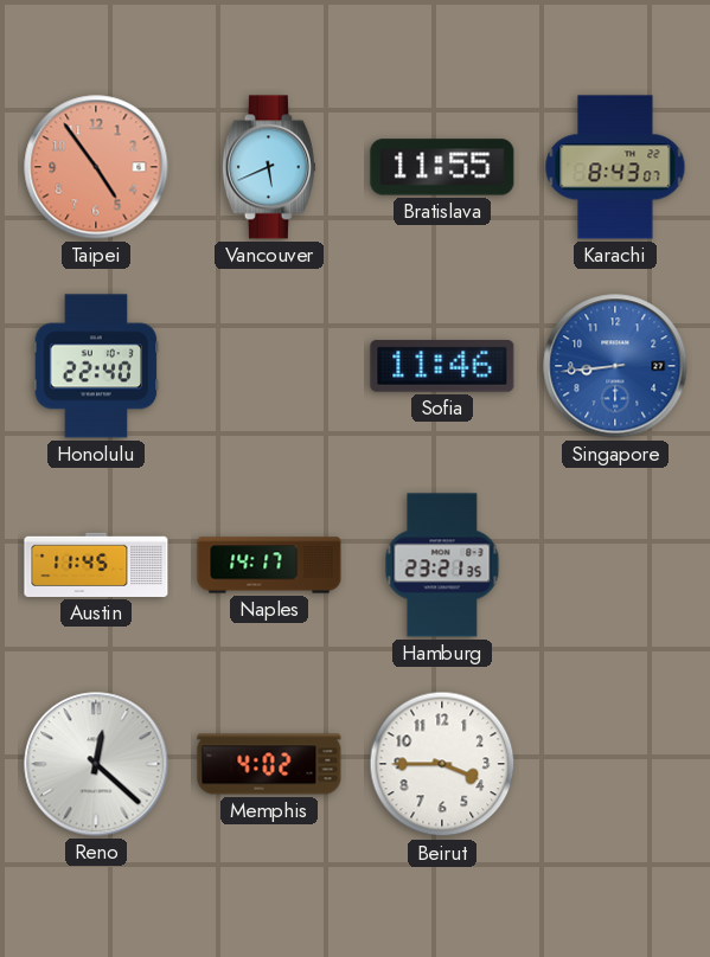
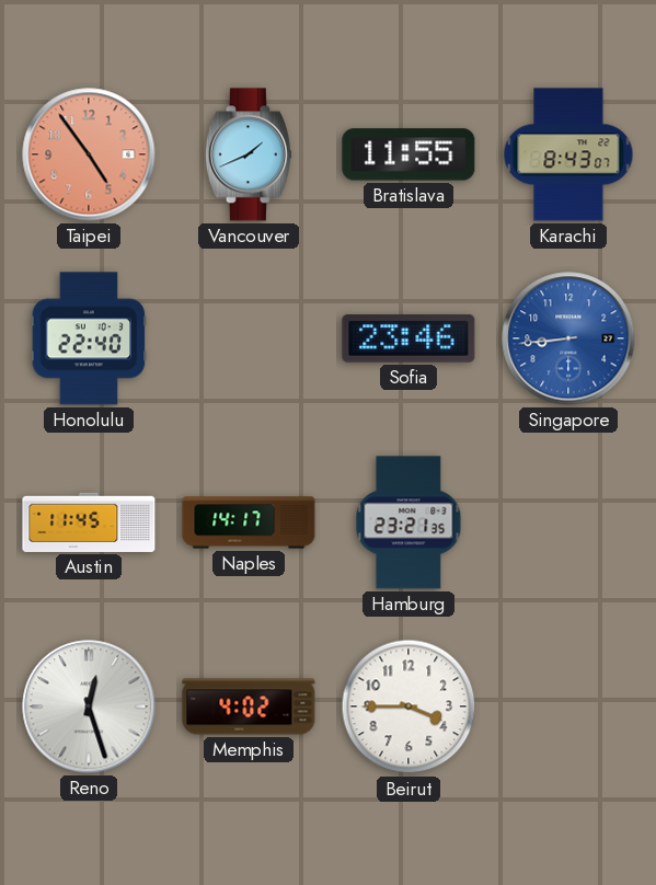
Vancouver: 5:41 -> 1:41
Sofia: 11:46 -> 23:46
Reno: 12:22 -> 12:27
